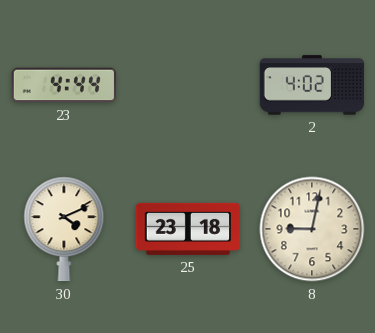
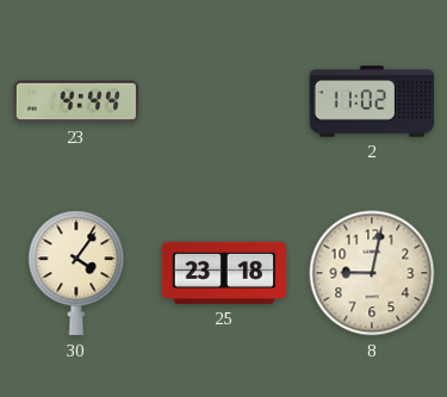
2: 4:02 -> 11:02
30: 4:11 -> 4:06
